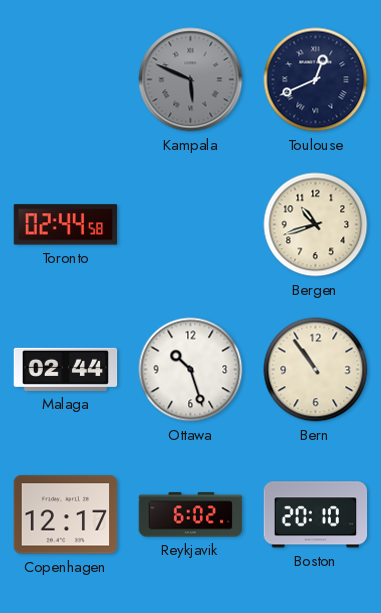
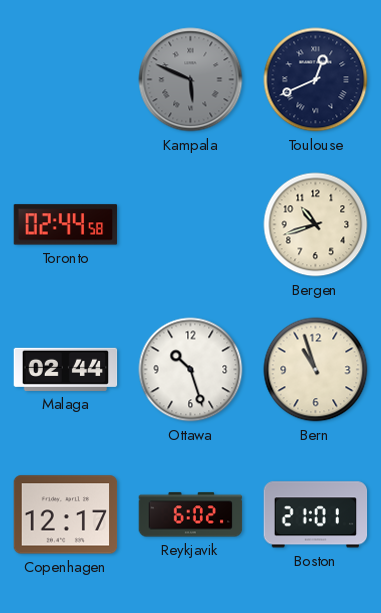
Bern: 10:54 -> 10:57
Boston: 20:10 -> 21:01
